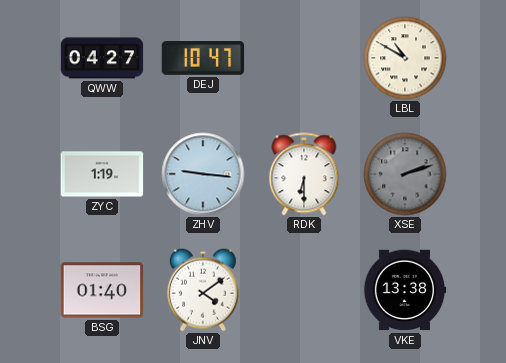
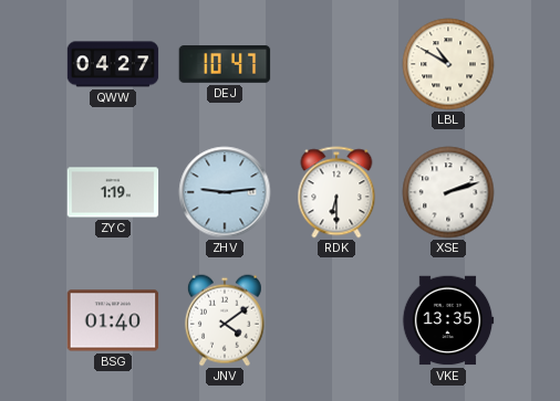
ZHV: 9:16 -> 9:14
XSE dial: grey -> white
VKE: 13:38 -> 13:35
